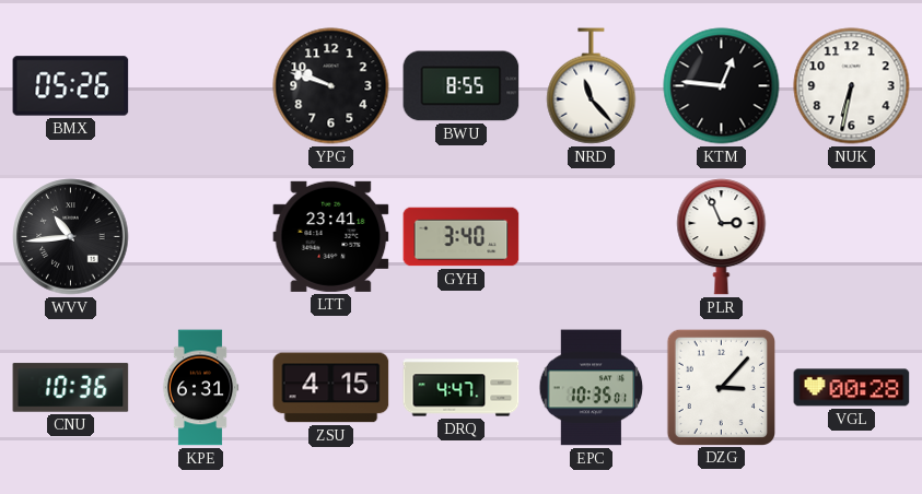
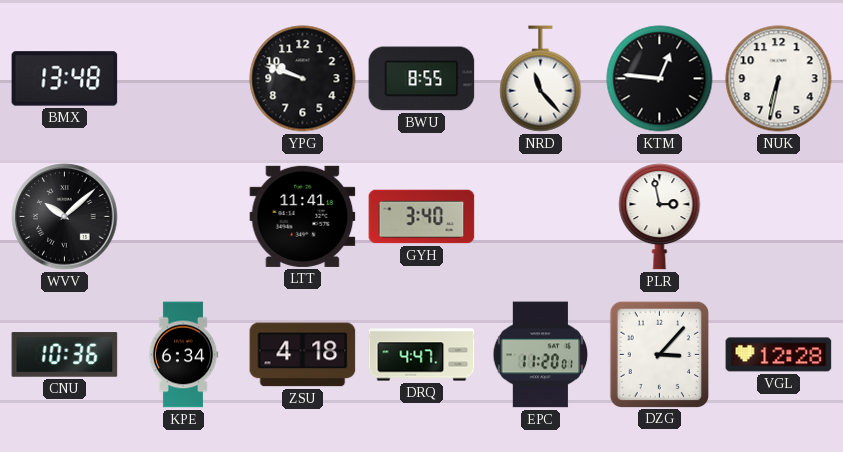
BMX: 05:26 -> 13:48
WVV: 10:44 -> 10:08
LTT: 23:41 -> 11:41
PLR: 2:56 -> 2:58
KPE: 6:31 -> 6:34
ZSU: 4:15 -> 4:18
EPC: 10:35 -> 11:20
VGL: 00:28 -> 12:28
